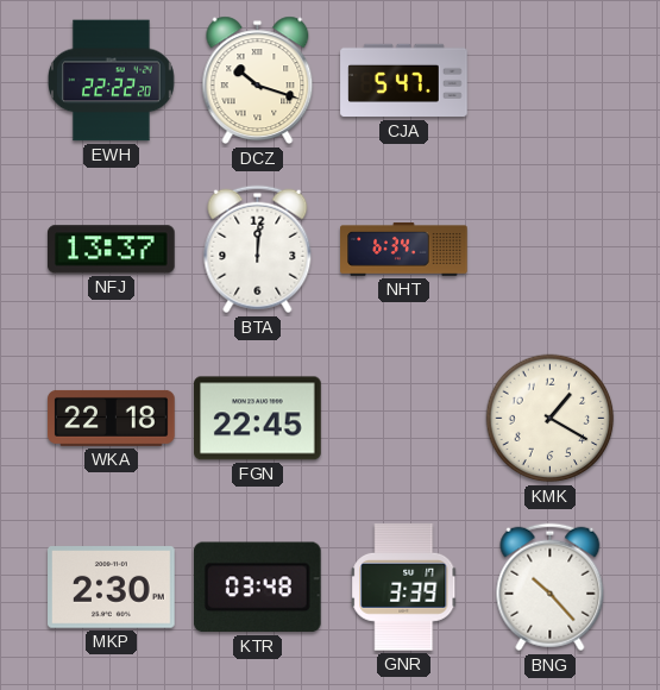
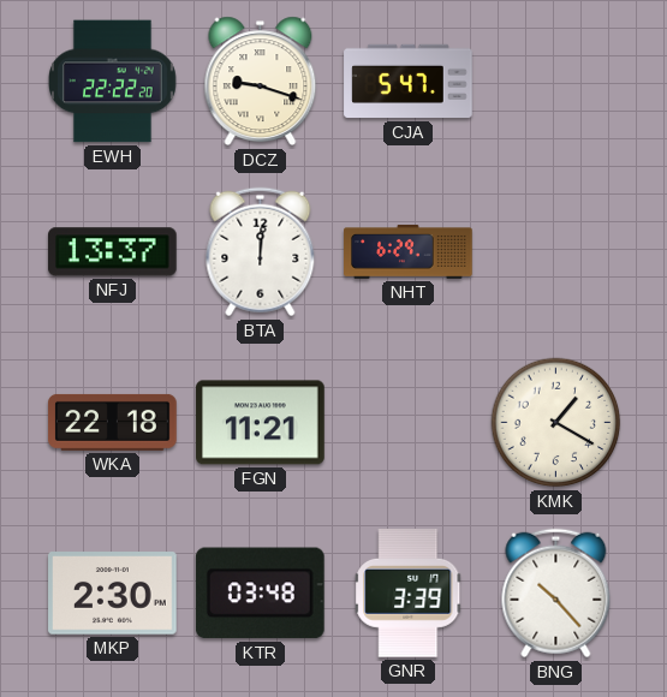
DCZ: 10:18 -> 9:18
NHT: 6:34 -> 6:29
FGN: 22:45 -> 11:21
